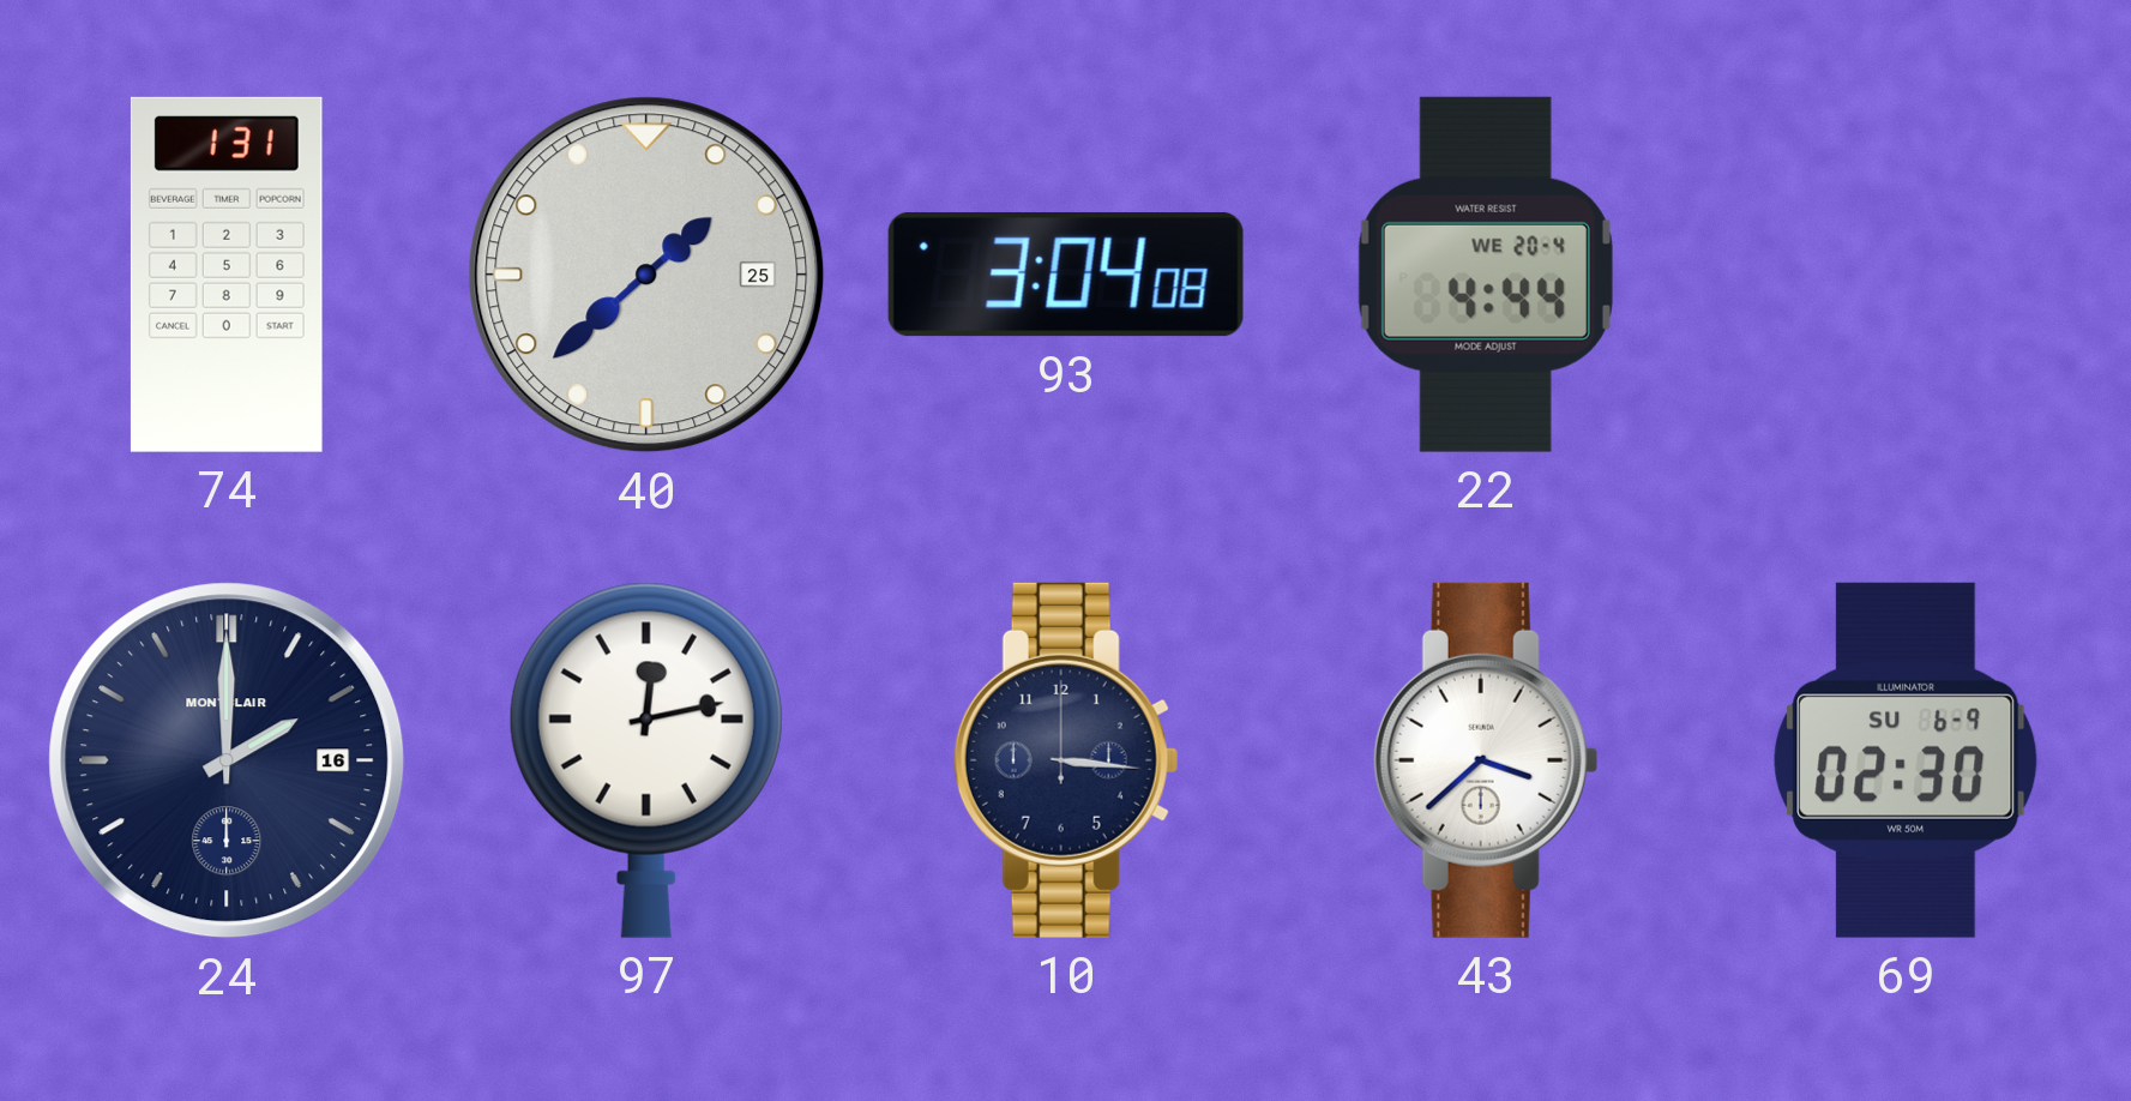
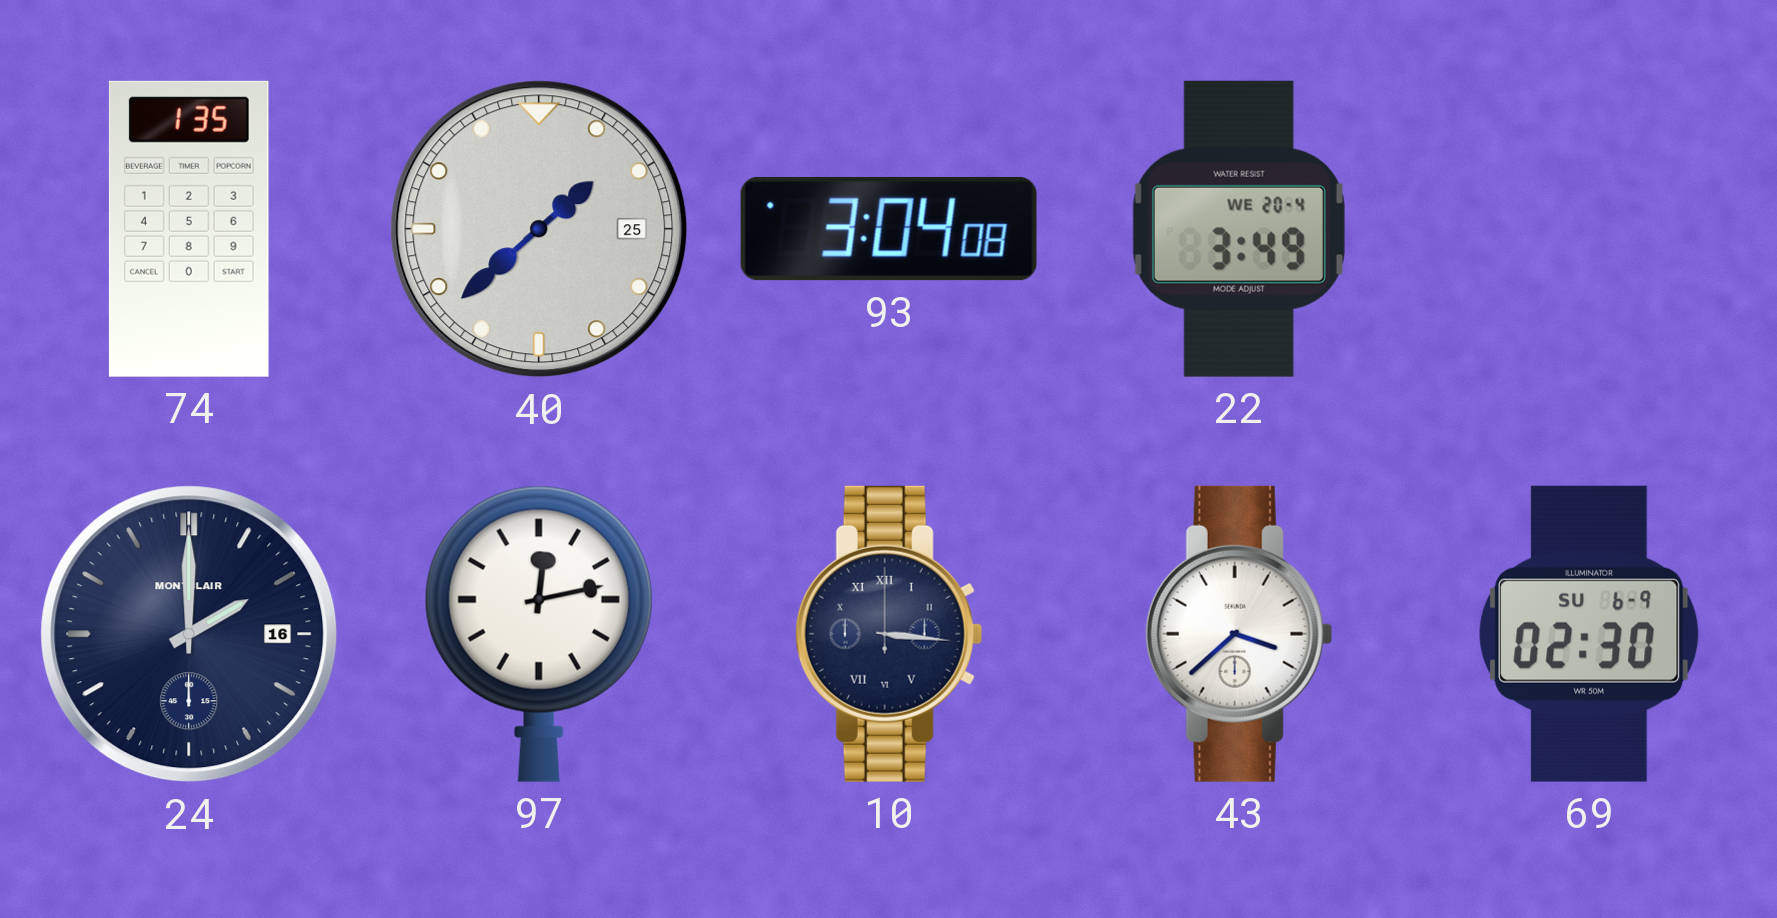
74: 1:31 -> 1:35
22: 4:44 -> 3:49
10 numerals: Arabic -> Roman
